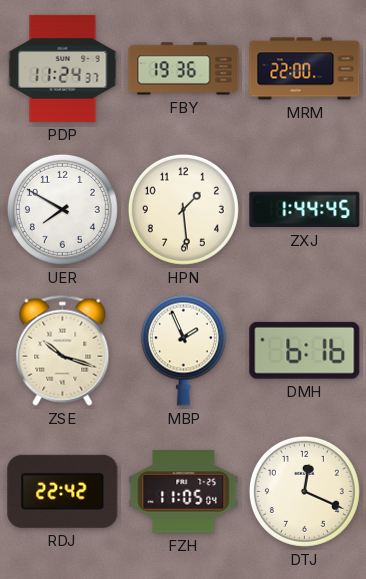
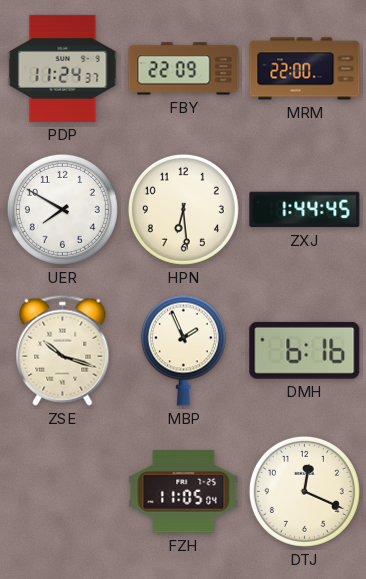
FBY: 19:36 -> 22:09
HPN: 1:29 -> 6:29
RDJ: 22:42 -> none
